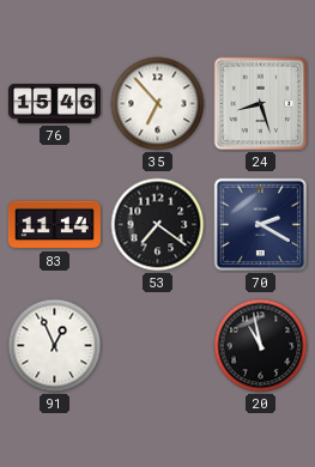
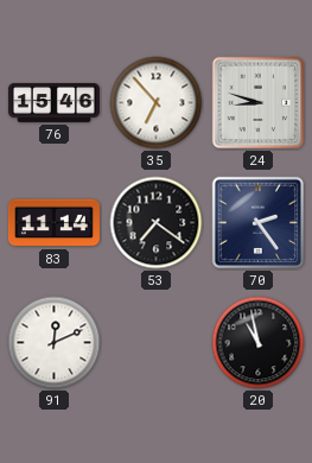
24: 8:27 -> 8:48
70: 2:20 -> 2:24
91: 12:56 -> 12:11
